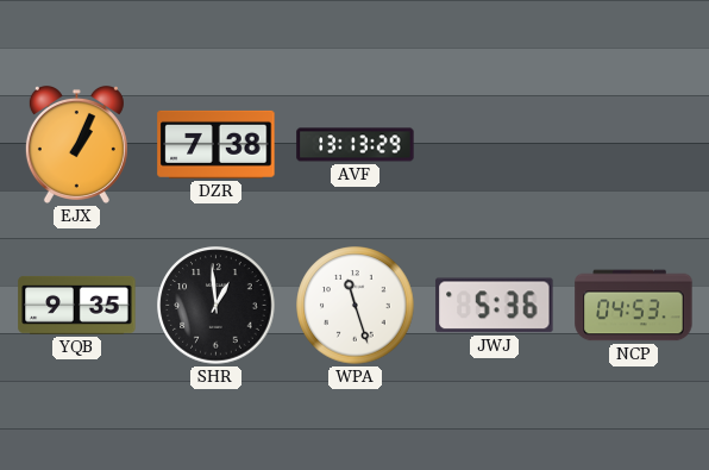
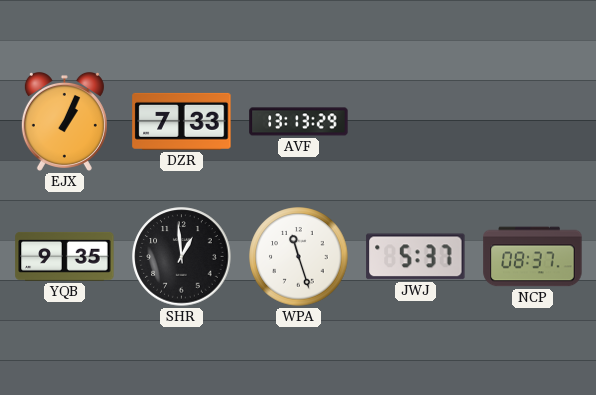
DZR: 7:38 -> 7:33
JWJ: 5:36 -> 5:37
NCP: 04:53 -> 08:37
